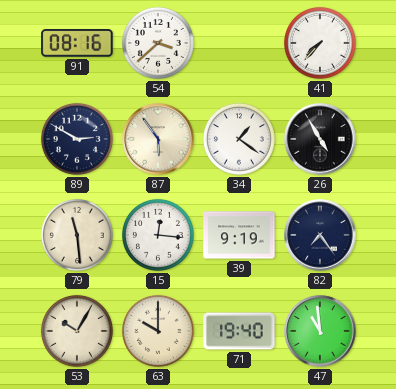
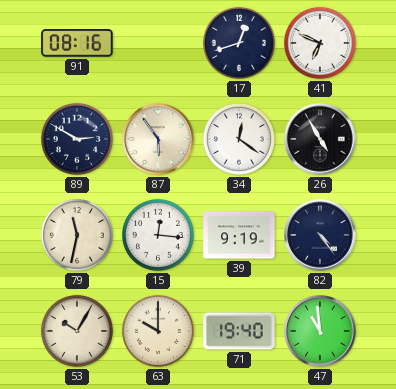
54: 3:38 -> none
17: none -> 12:42
41: 7:37 -> 6:49
34: 1:21 -> 12:21
79: 11:29 -> 11:32
82: 7:24 -> 4:24
